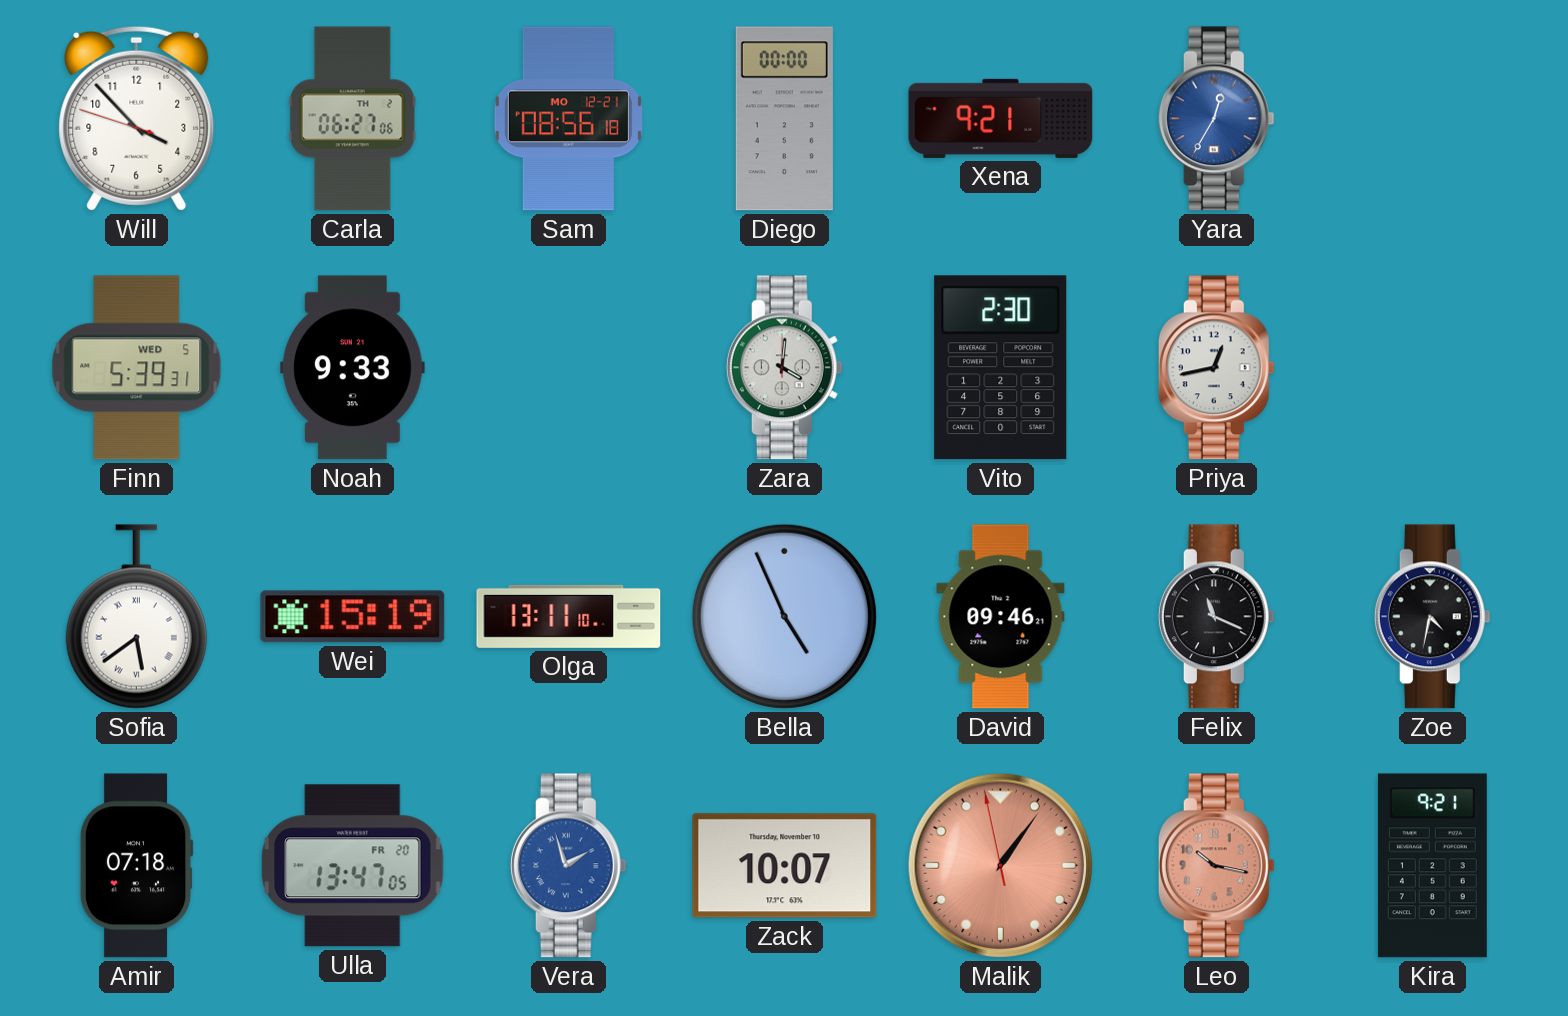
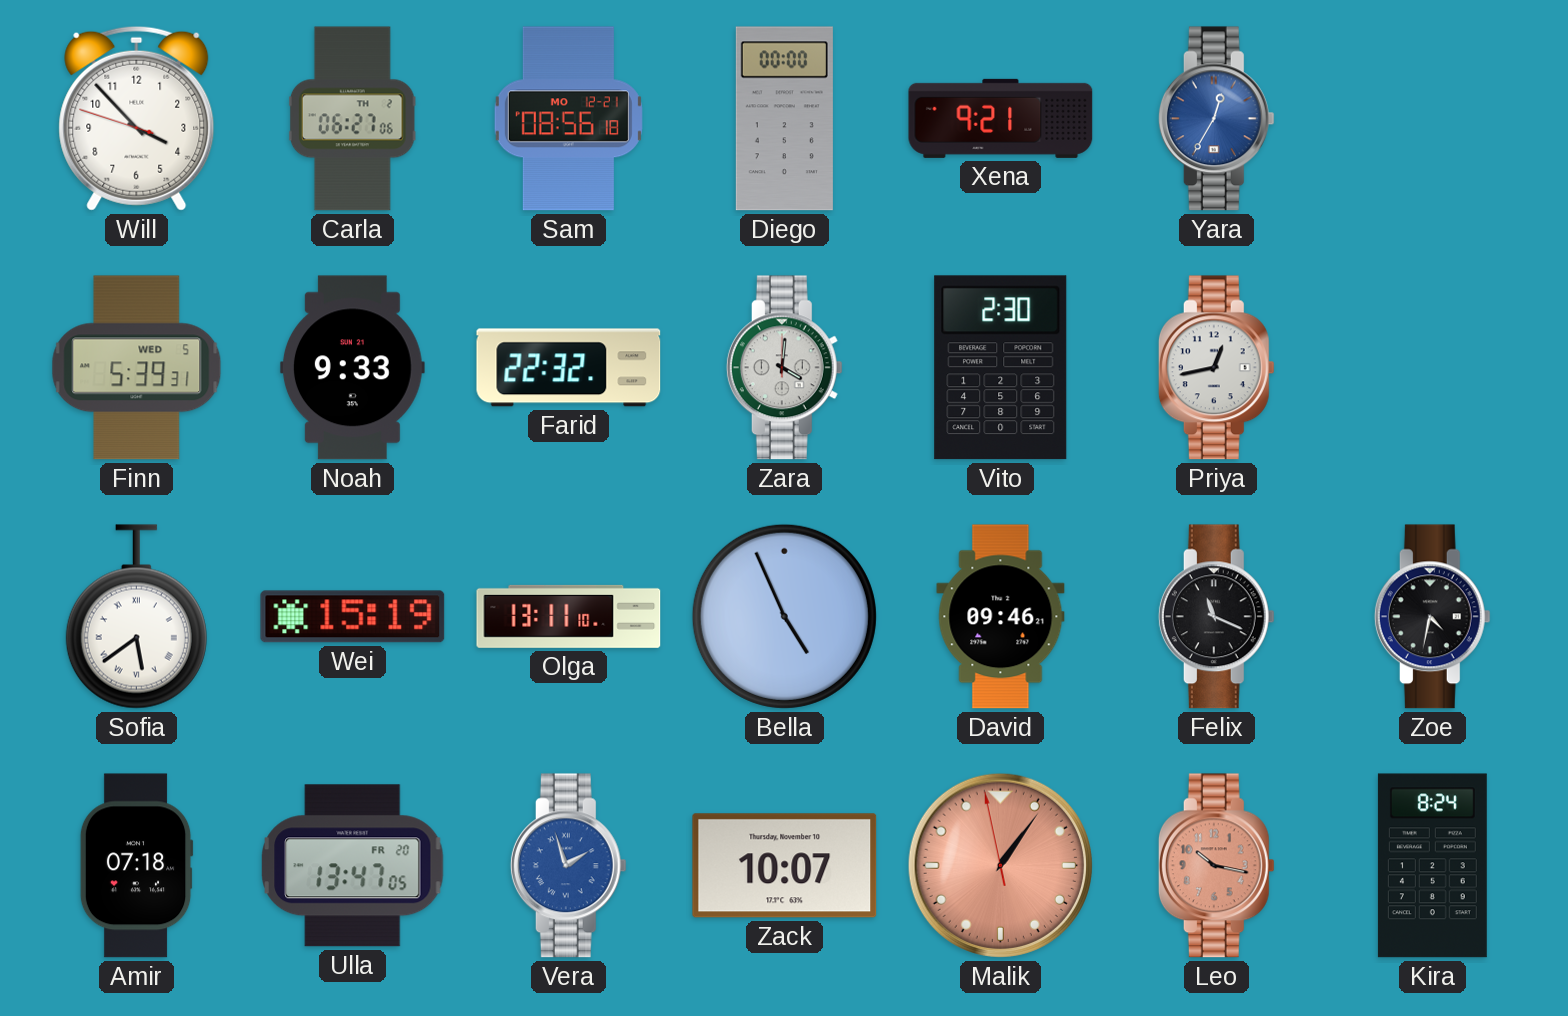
Farid: none -> 22:32
Kira: 9:21 -> 8:24
